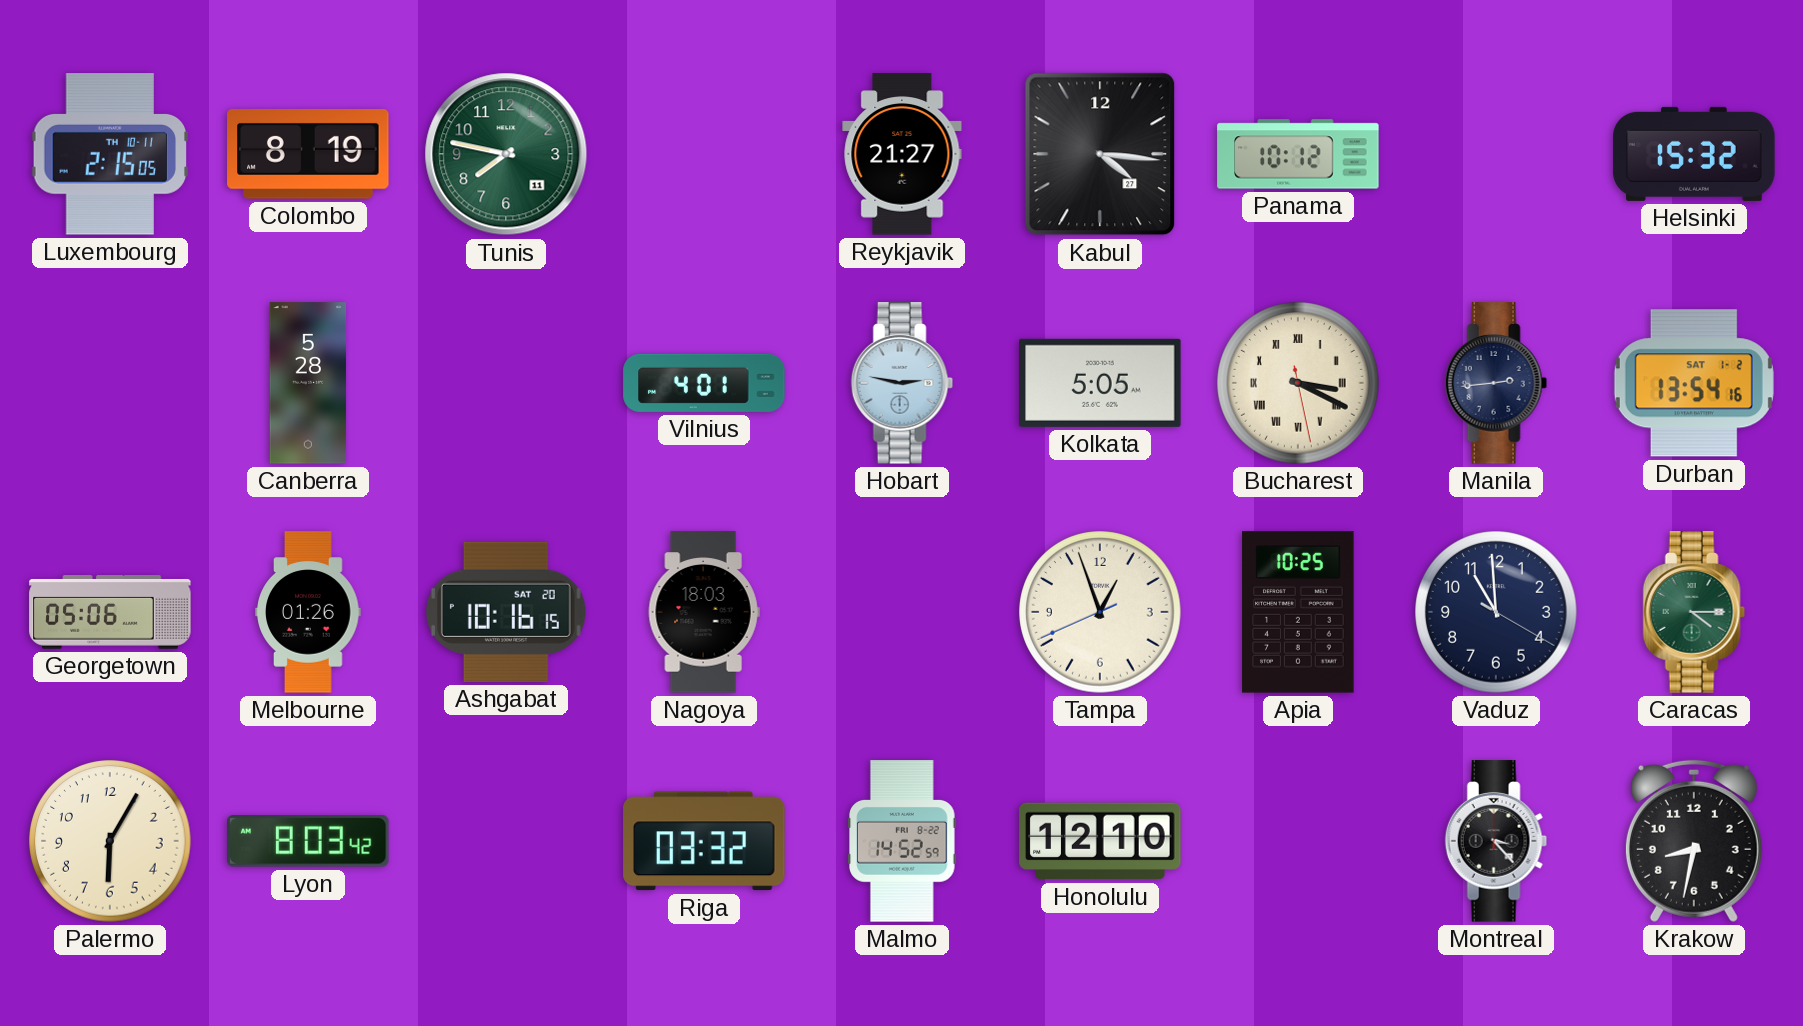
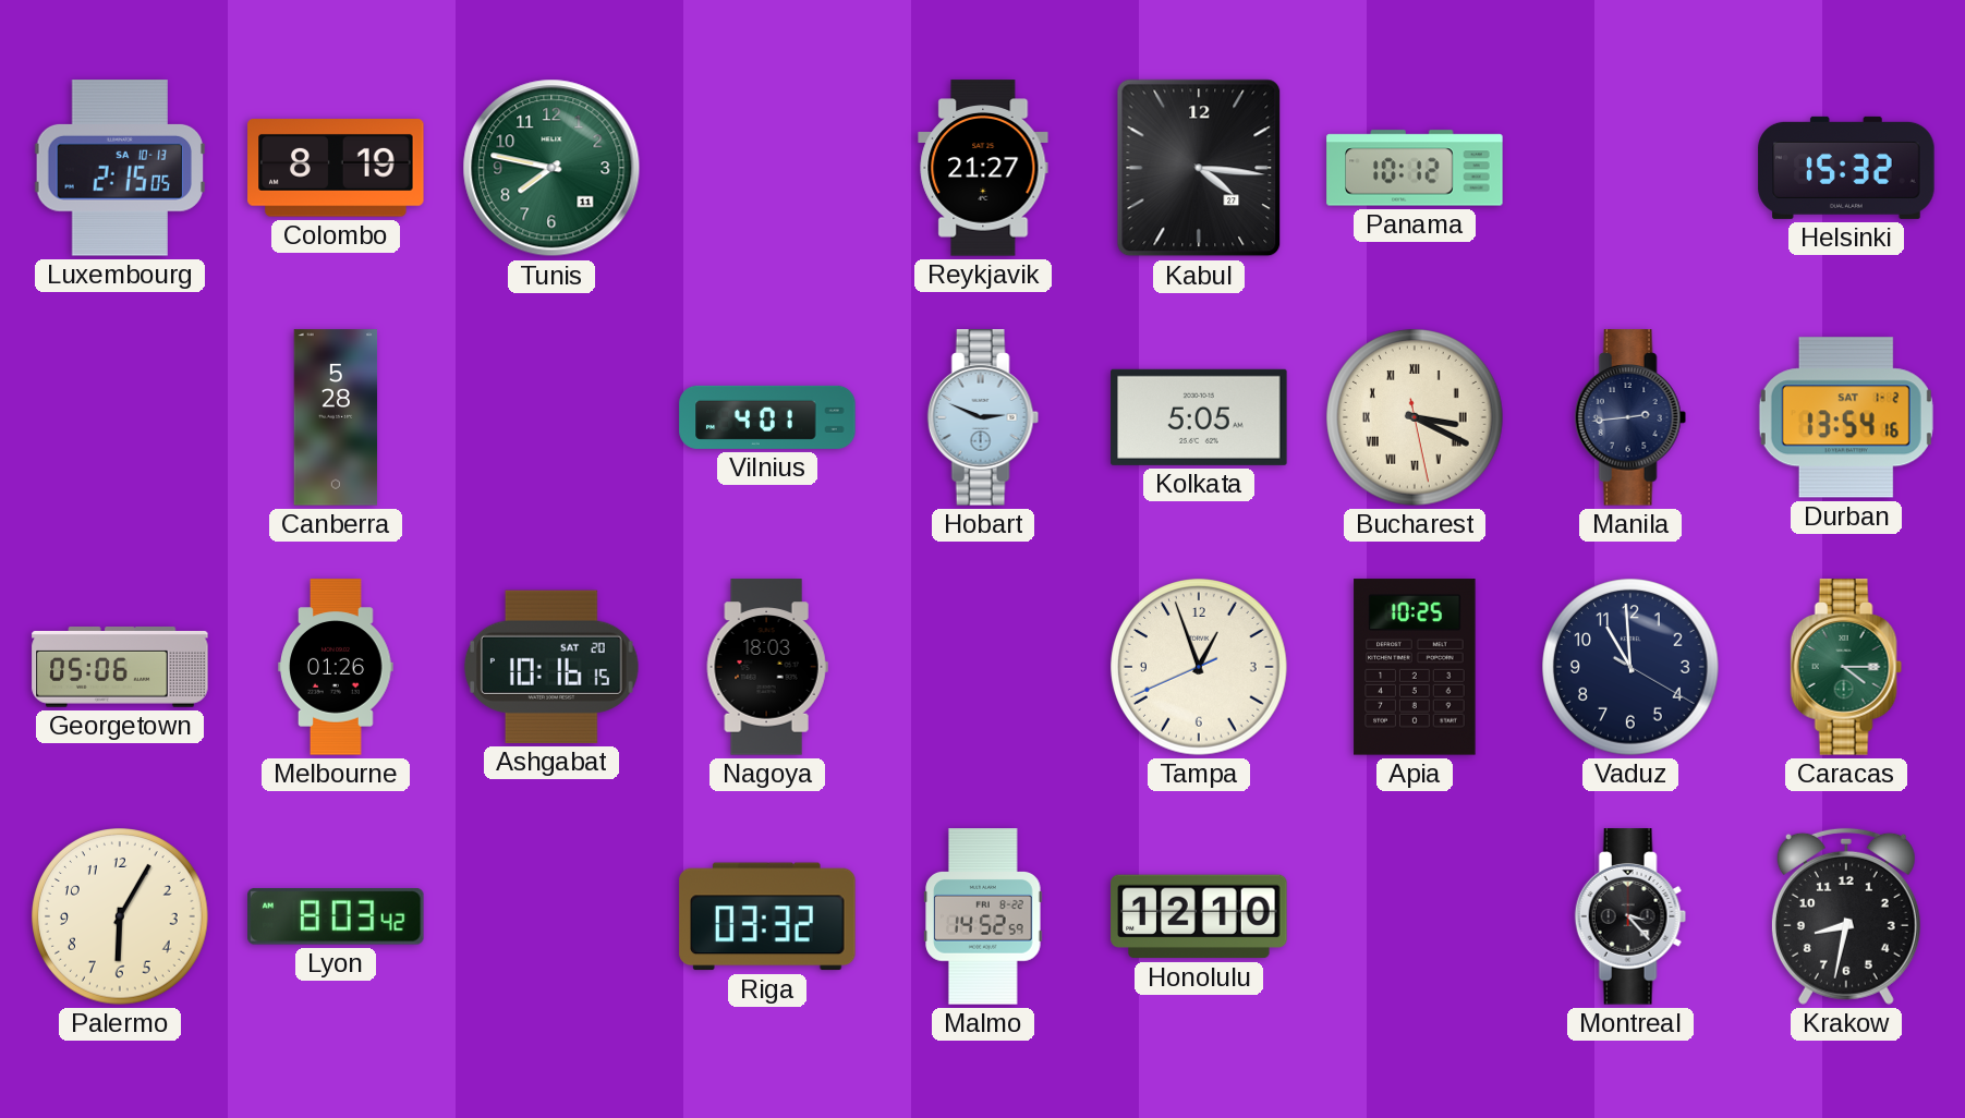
Luxembourg date: TH 10-11 -> SA 10-13
Hobart: 2:47 -> 2:49
